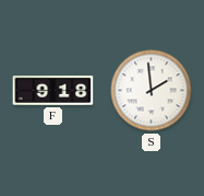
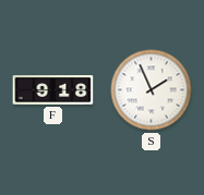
S: 1:59 -> 1:56
